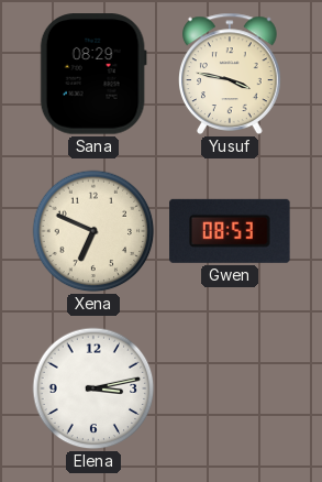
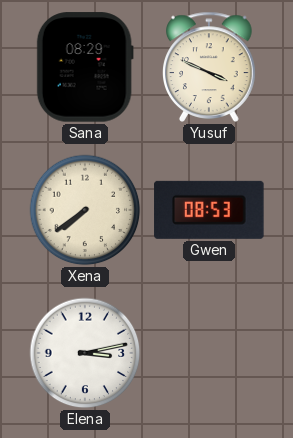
Yusuf: 3:47 -> 3:49
Xena: 6:49 -> 7:39
